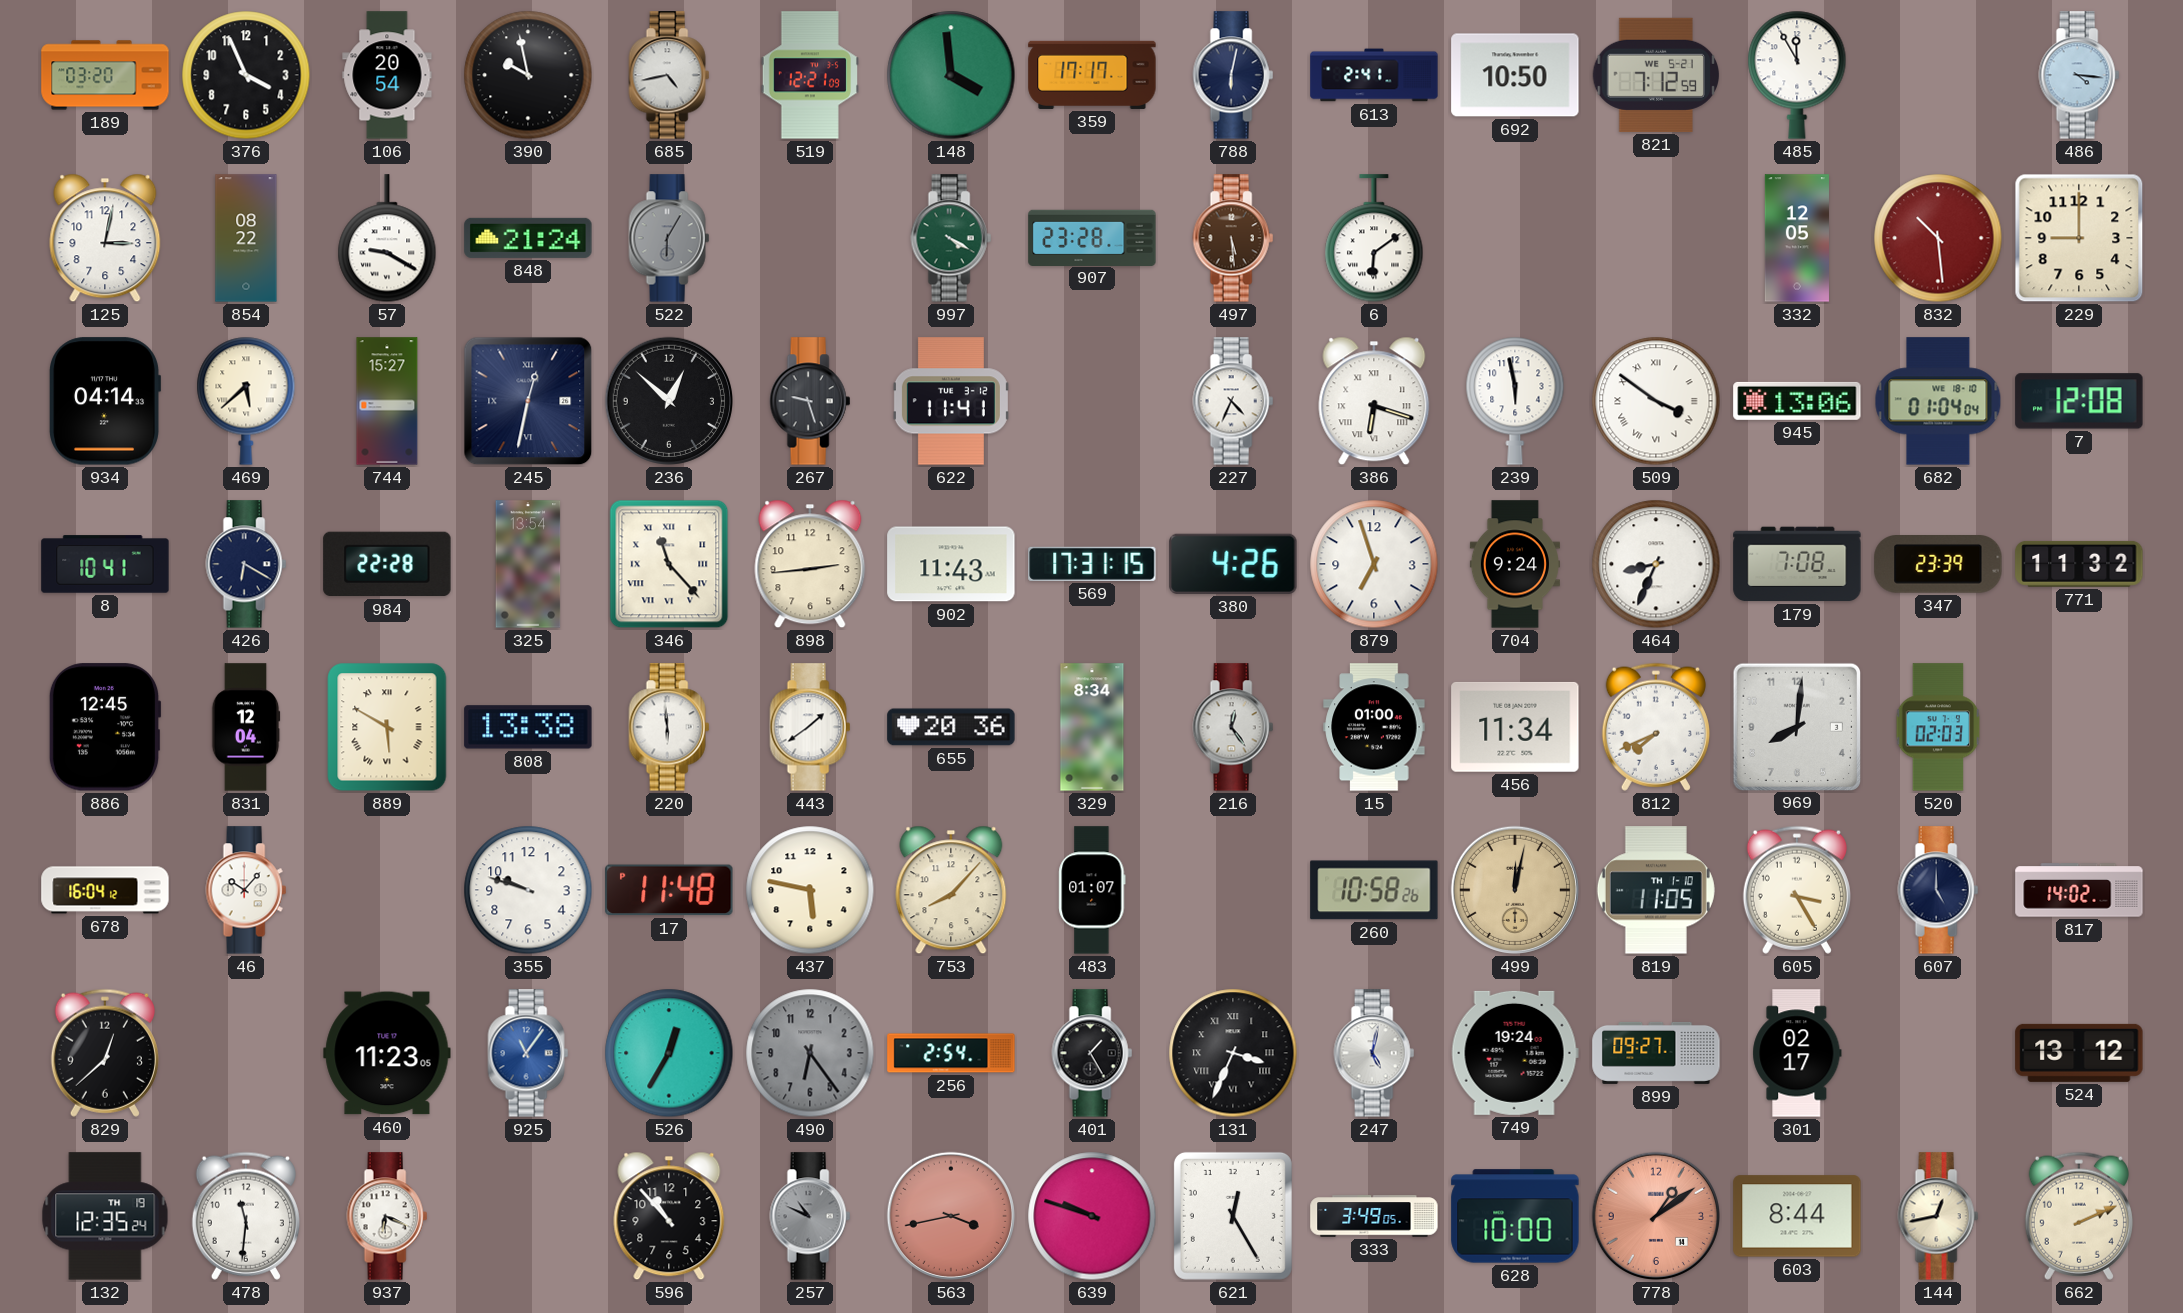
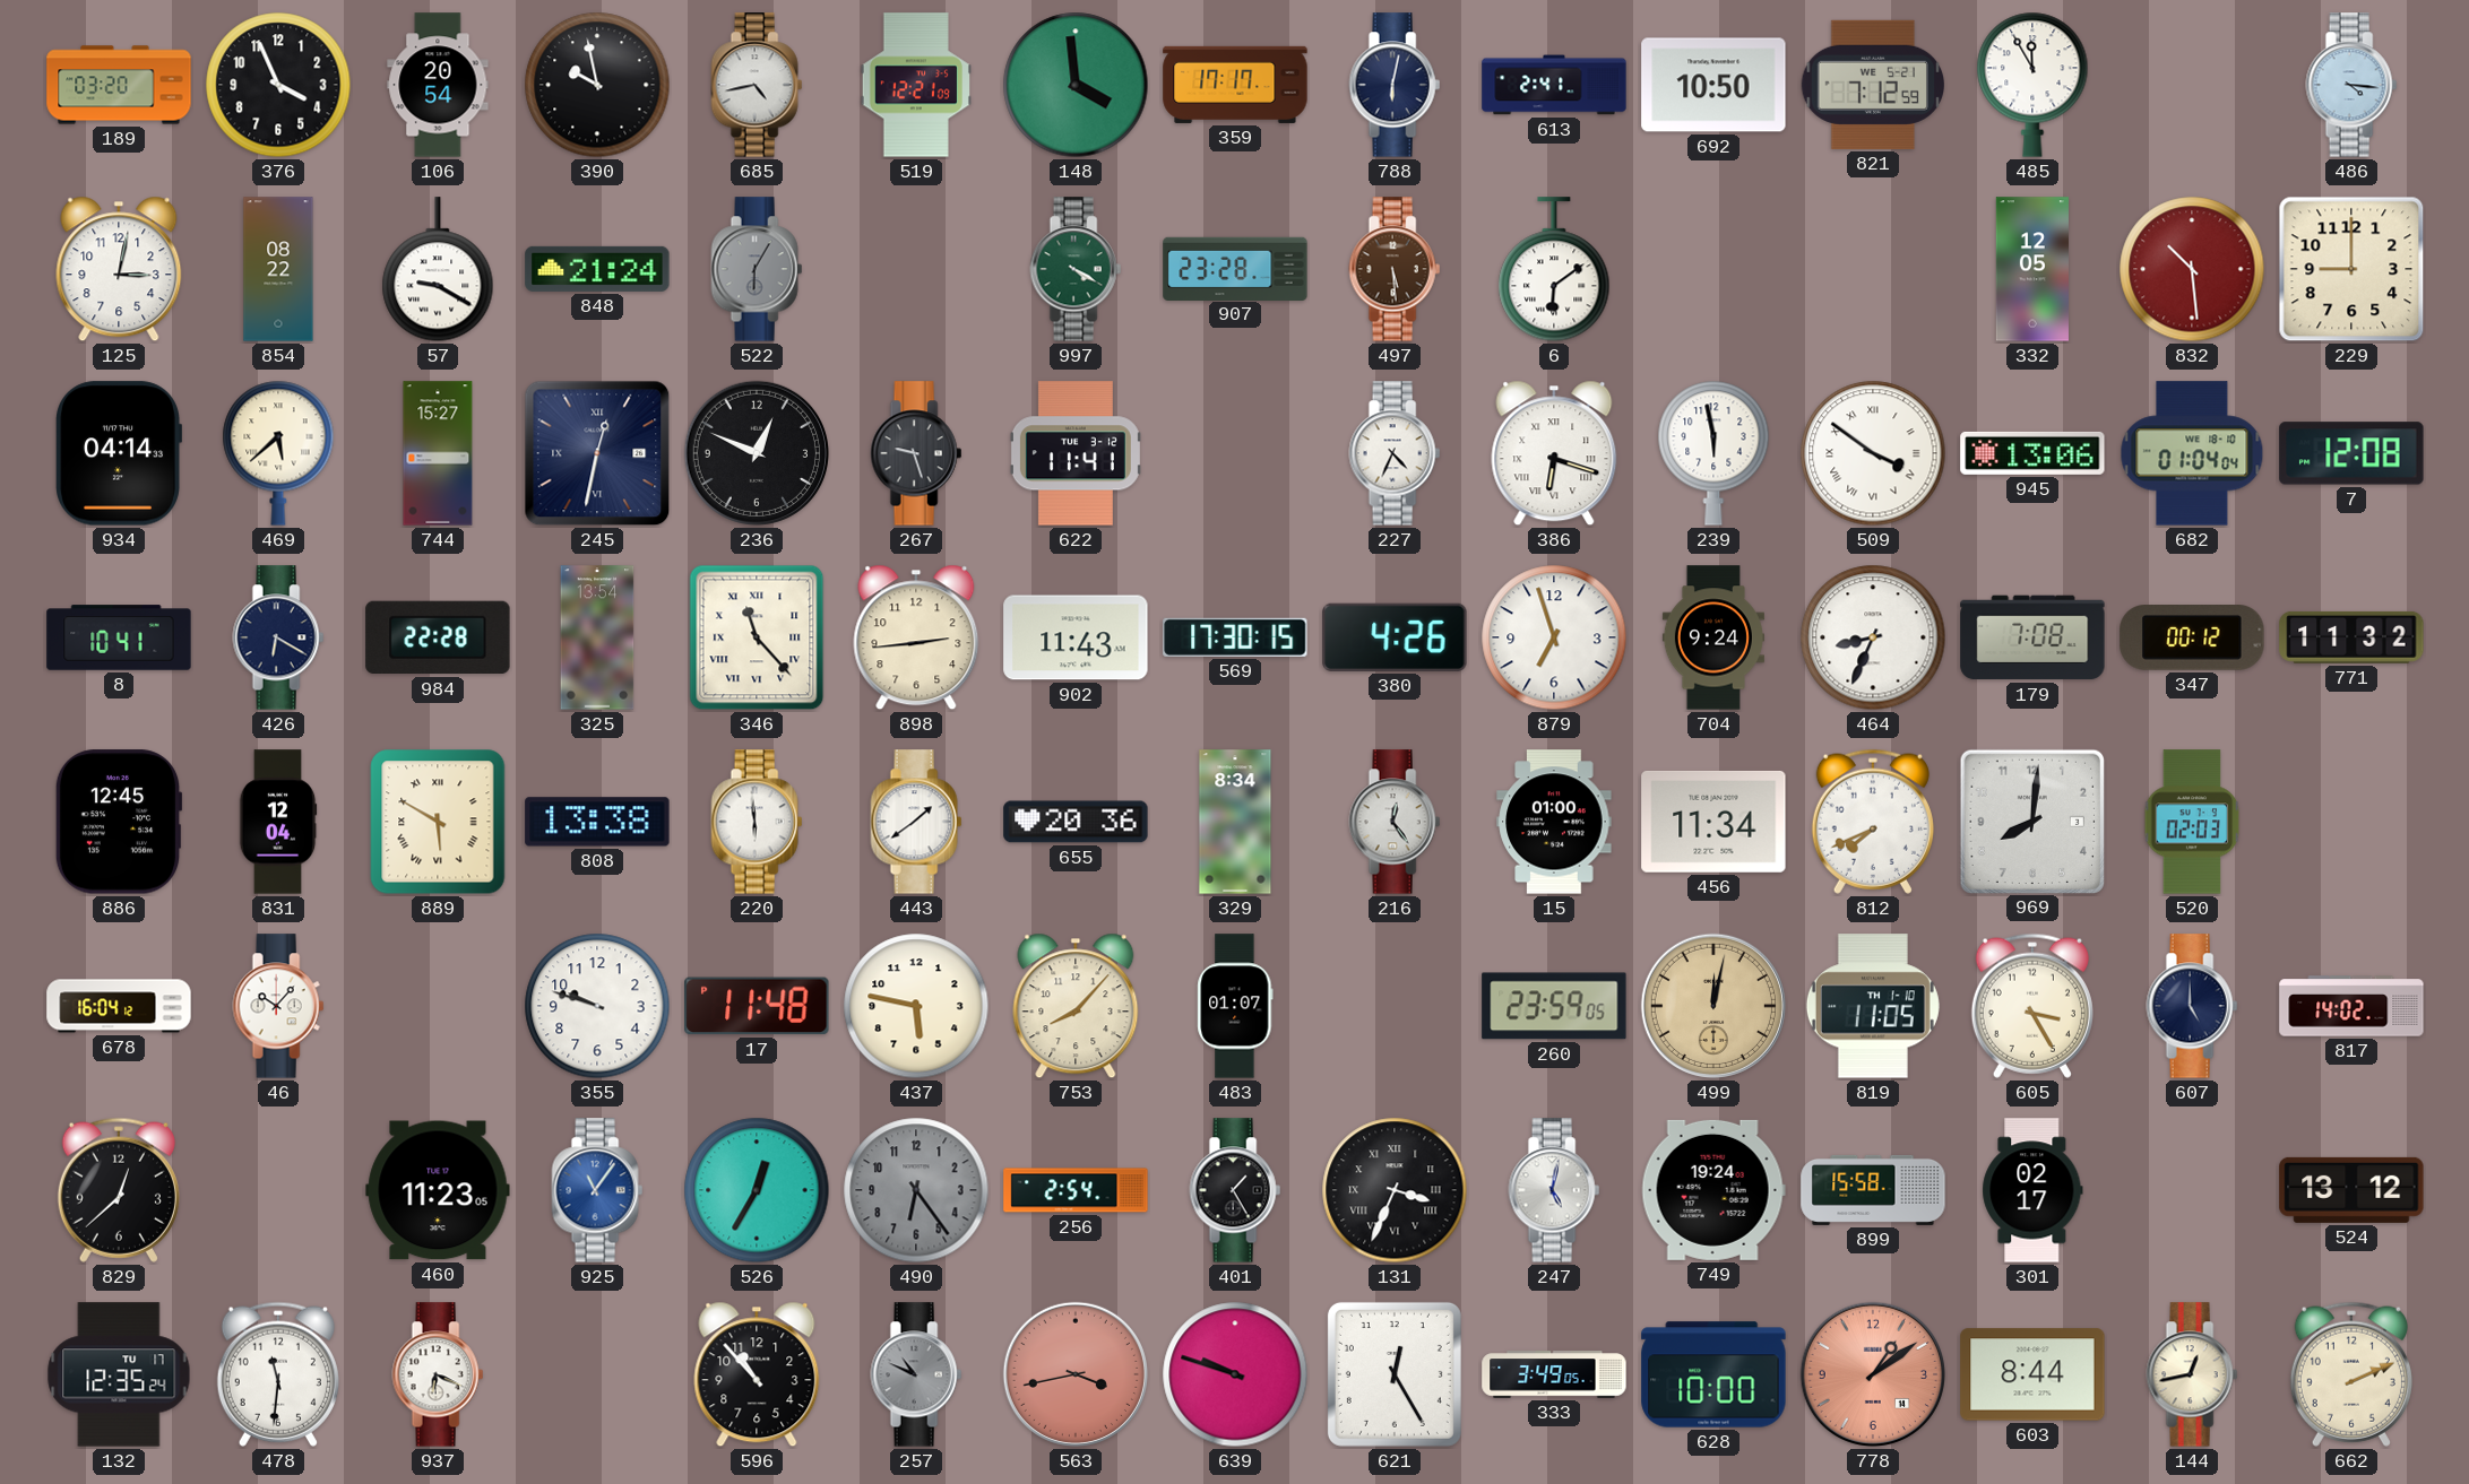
236: 12:52 -> 12:49
569: 17:31 -> 17:30
347: 23:39 -> 00:12
260: 10:58 -> 23:59
899: 09:27 -> 15:58
132 date: TH 19 -> TU 17
